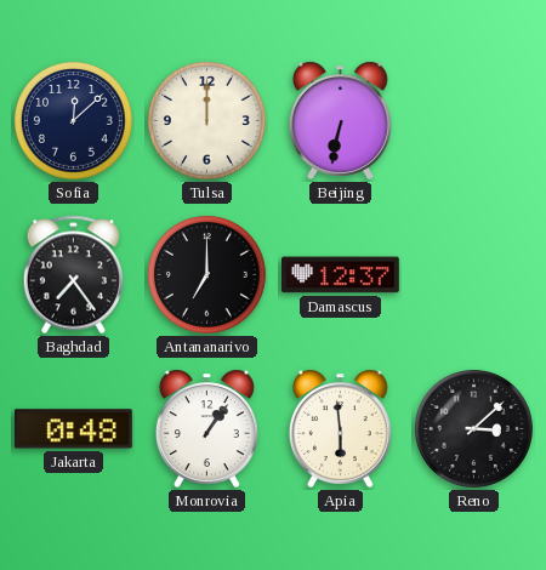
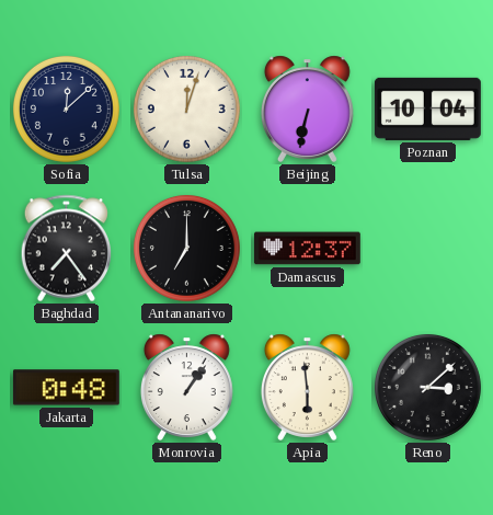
Tulsa: 12:00 -> 12:03
Poznan: none -> 10:04
